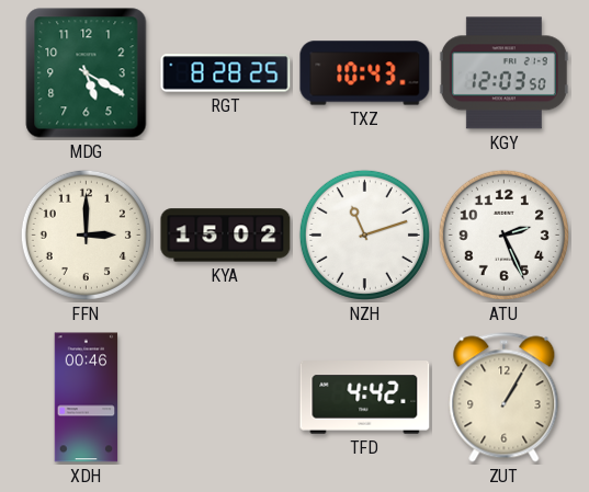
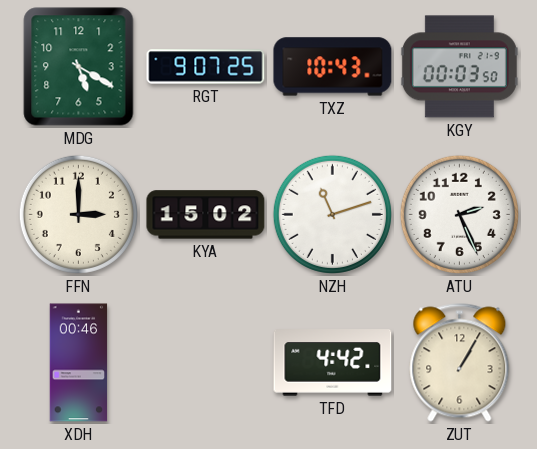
RGT: 8:28 -> 9:07
KGY: 12:03 -> 00:03
